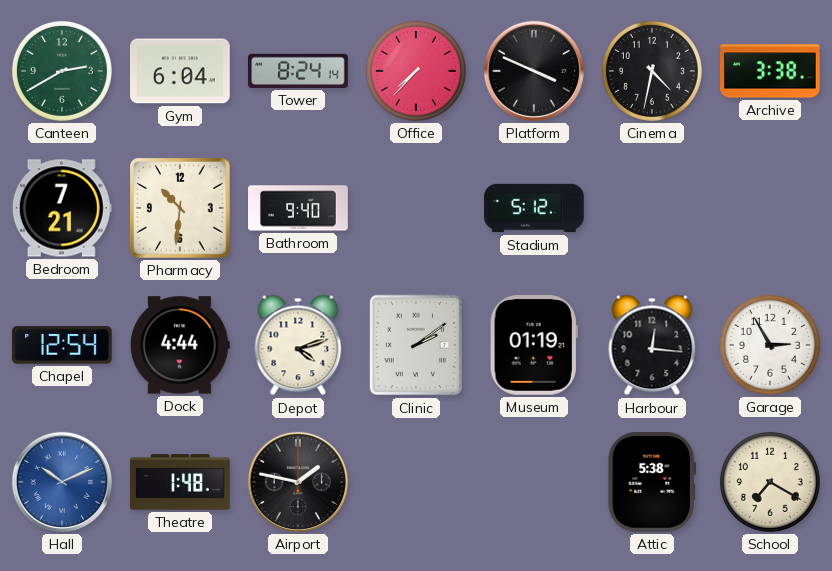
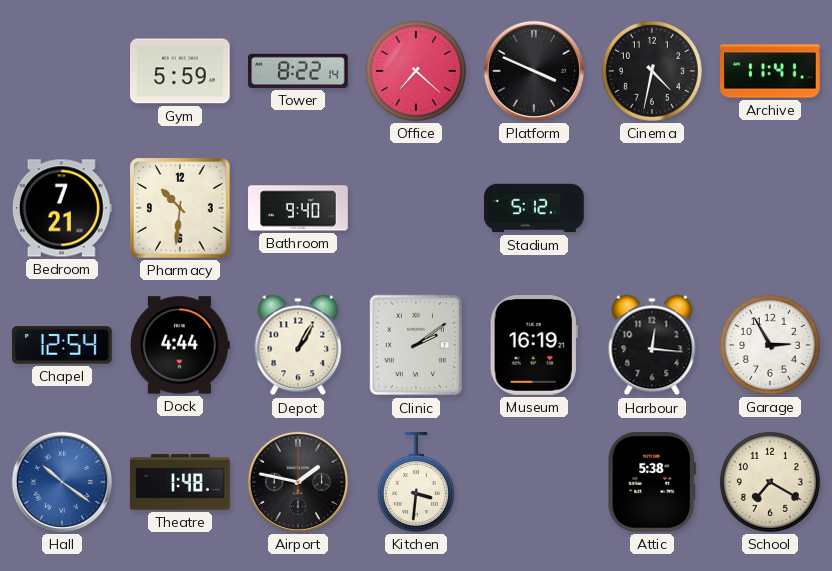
Canteen: 2:40 -> none
Gym: 6:04 -> 5:59
Tower: 8:24 -> 8:22
Office: 7:37 -> 7:22
Archive: 3:38 -> 11:41
Depot: 4:12 -> 1:05
Museum: 01:19 -> 16:19
Hall: 10:11 -> 10:21
Kitchen: none -> 3:31
